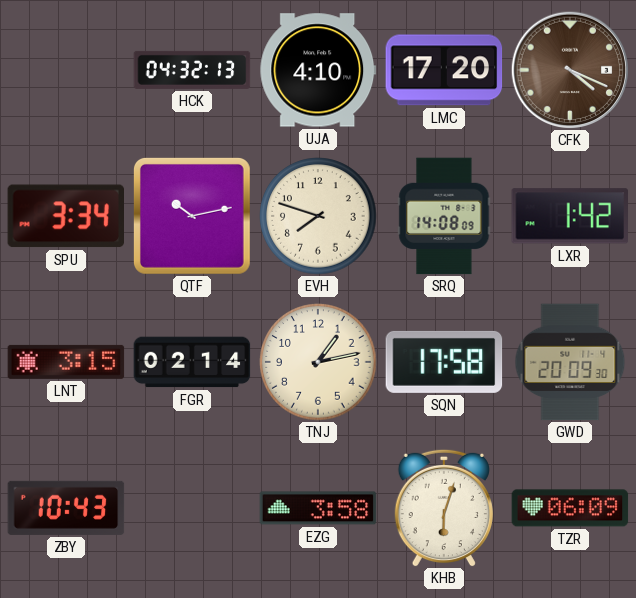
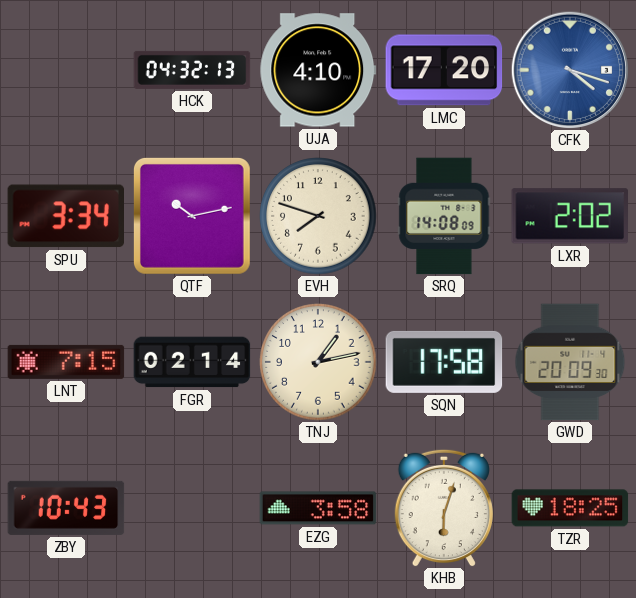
CFK: 4:19 -> 4:18
CFK dial: brown -> blue
LXR: 1:42 -> 2:02
LNT: 3:15 -> 7:15
TZR: 06:09 -> 18:25
